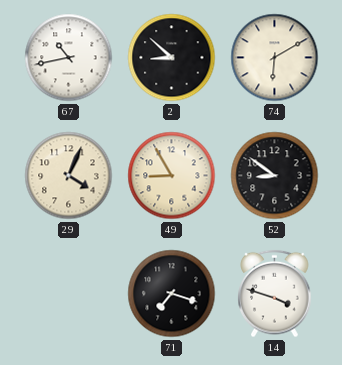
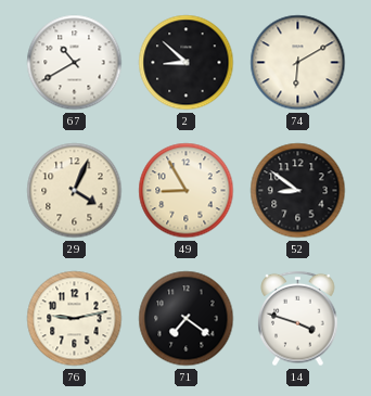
67: 10:43 -> 10:40
76: none -> 9:13
71: 7:18 -> 7:21
